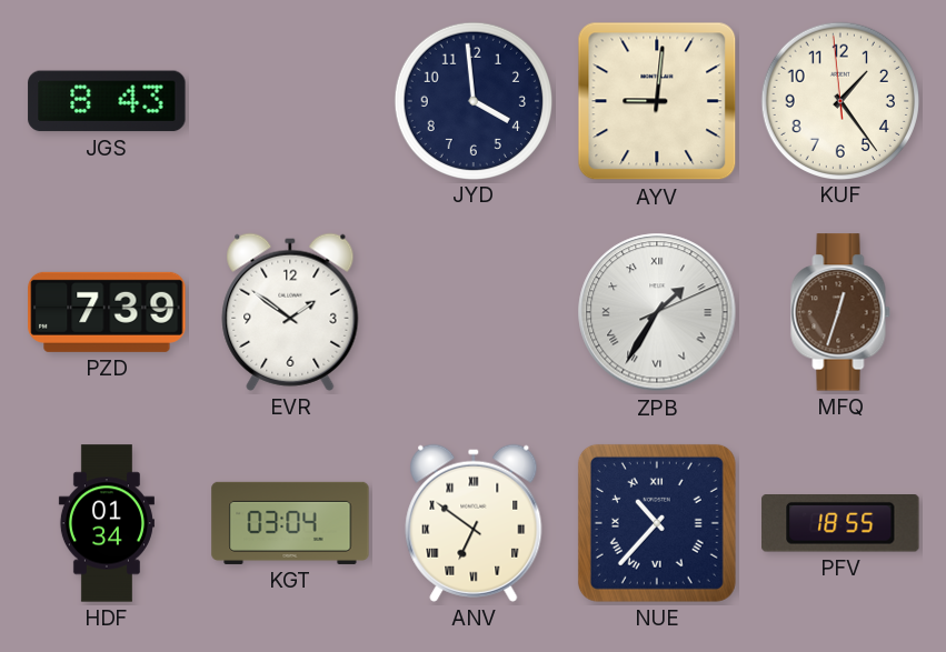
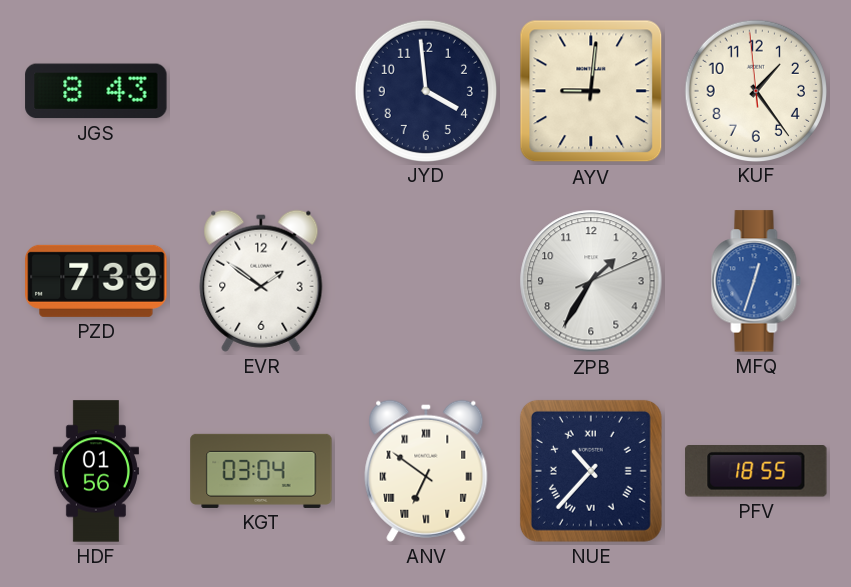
ZPB numerals: Roman -> Arabic
MFQ dial: brown -> blue
HDF: 01:34 -> 01:56
